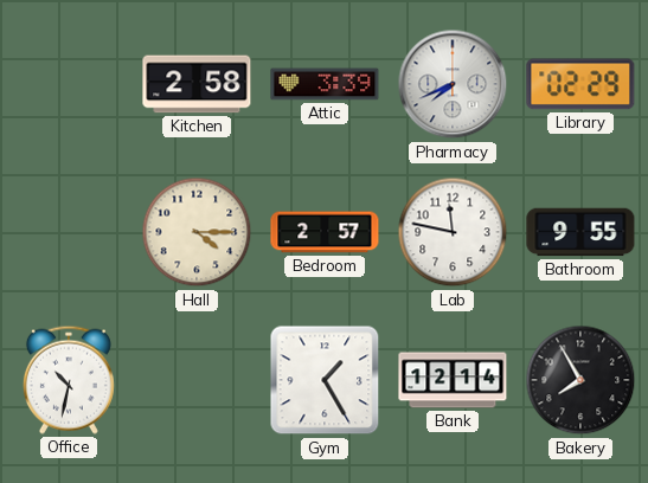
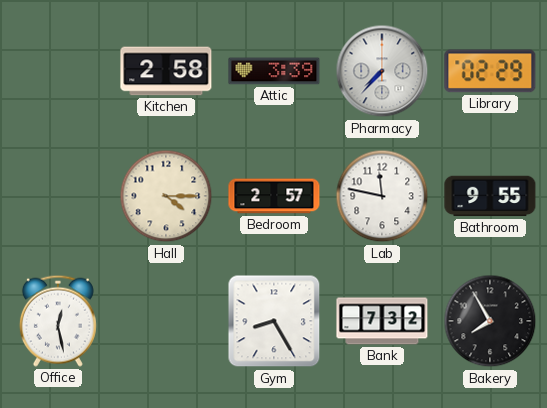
Pharmacy: 7:41 -> 7:37
Office: 10:32 -> 12:28
Gym: 1:25 -> 8:25
Bank: 12:14 -> 7:32
